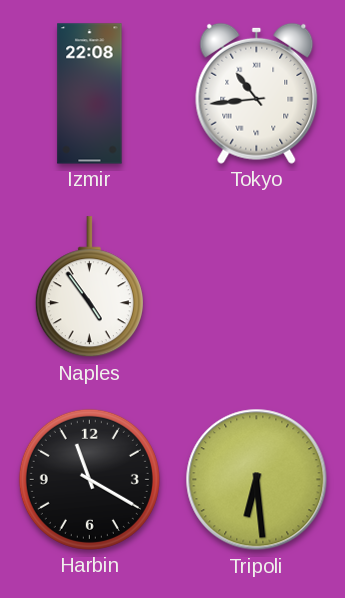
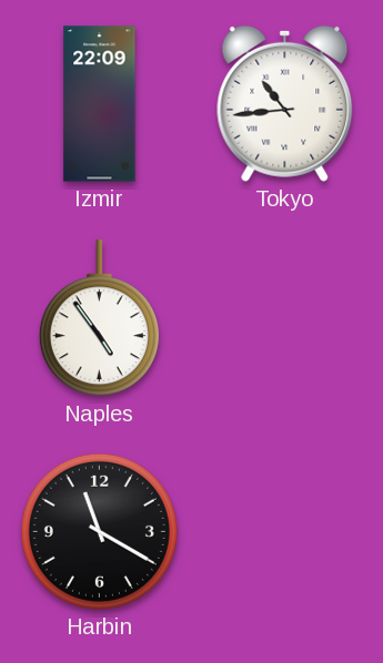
Izmir: 22:08 -> 22:09
Tripoli: 6:29 -> none
